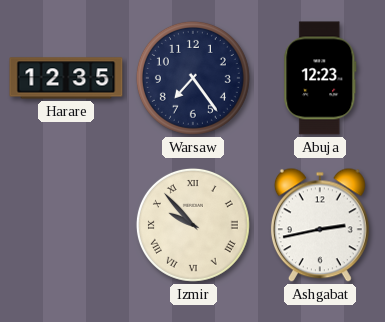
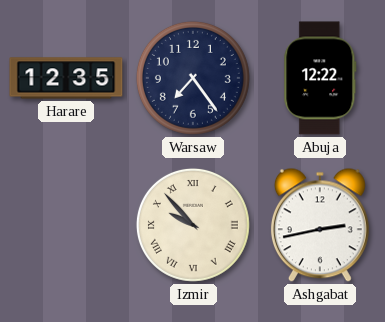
Abuja: 12:23 -> 12:22
